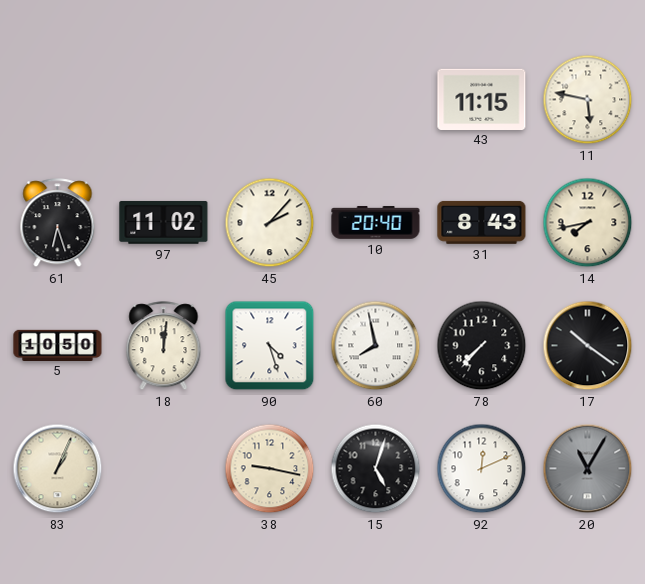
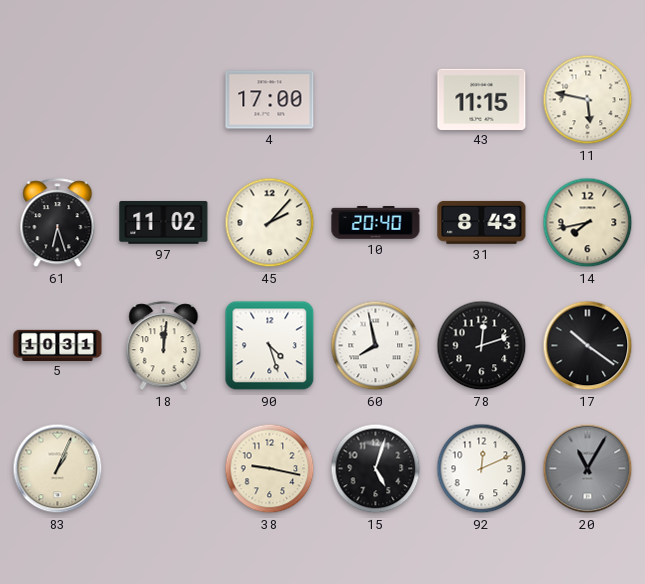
4: none -> 17:00
5: 10:50 -> 10:31
78: 7:37 -> 12:12
